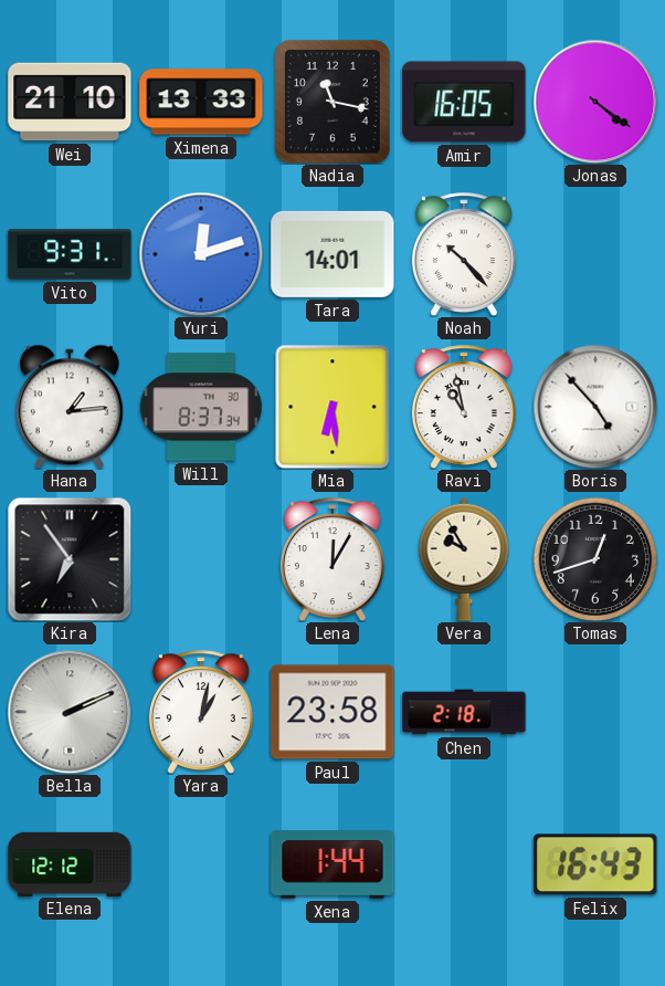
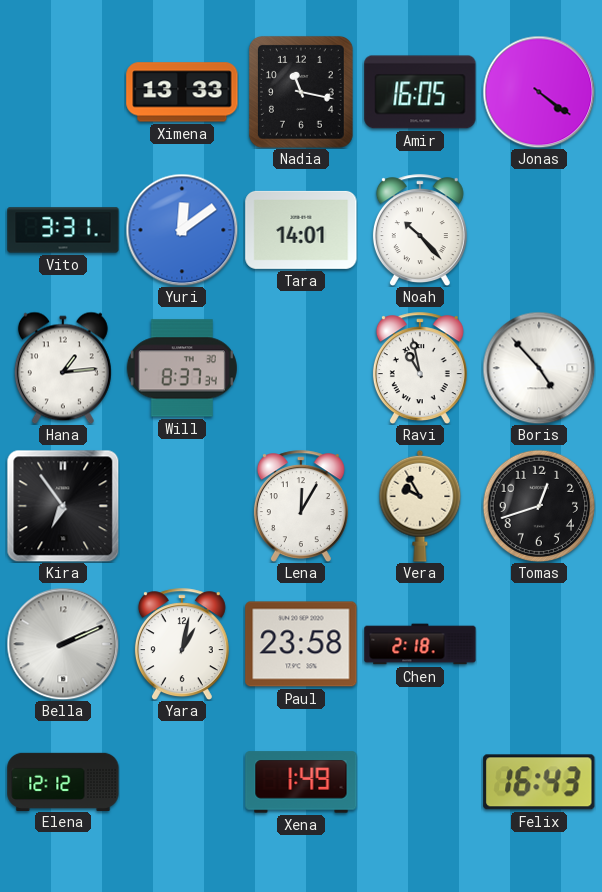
Wei: 21:10 -> none
Vito: 9:31 -> 3:31
Yuri: 12:12 -> 12:09
Mia: 6:29 -> none
Xena: 1:44 -> 1:49
